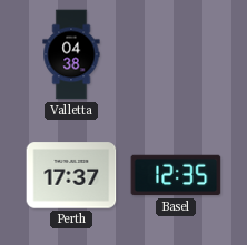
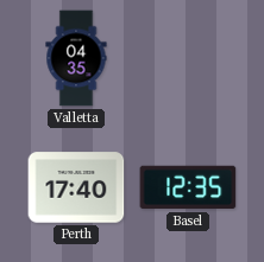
Valletta: 04:38 -> 04:35
Perth: 17:37 -> 17:40
